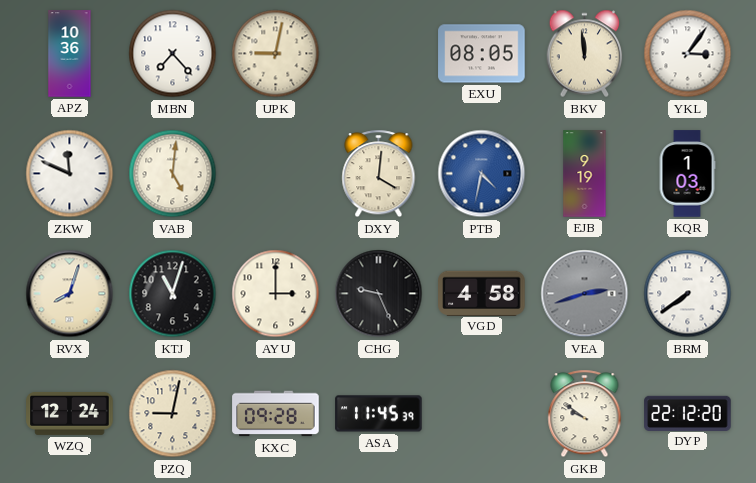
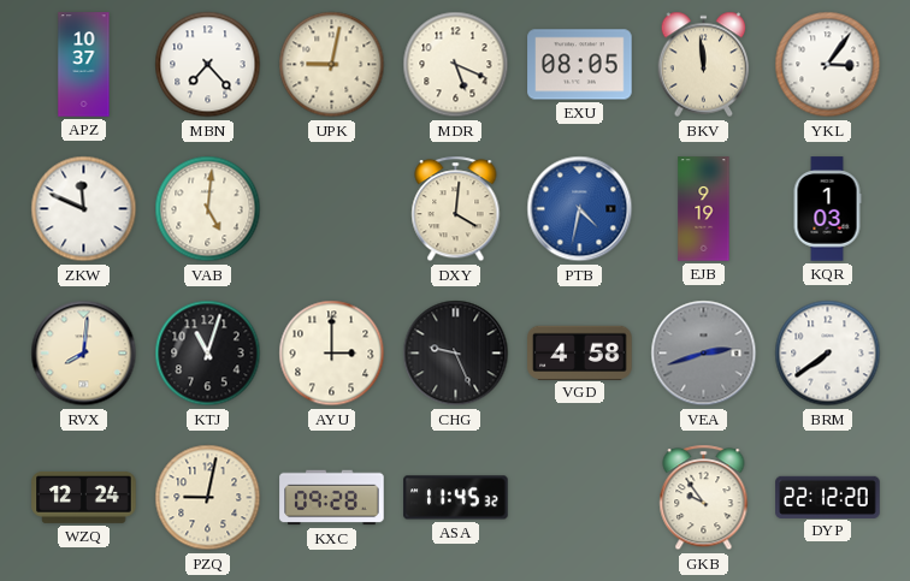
APZ: 10:36 -> 10:37
MDR: none -> 5:19
RVX: 8:03 -> 8:01
ASA: 11:45:39 -> 11:45:32
GKB: 9:51 -> 9:54
